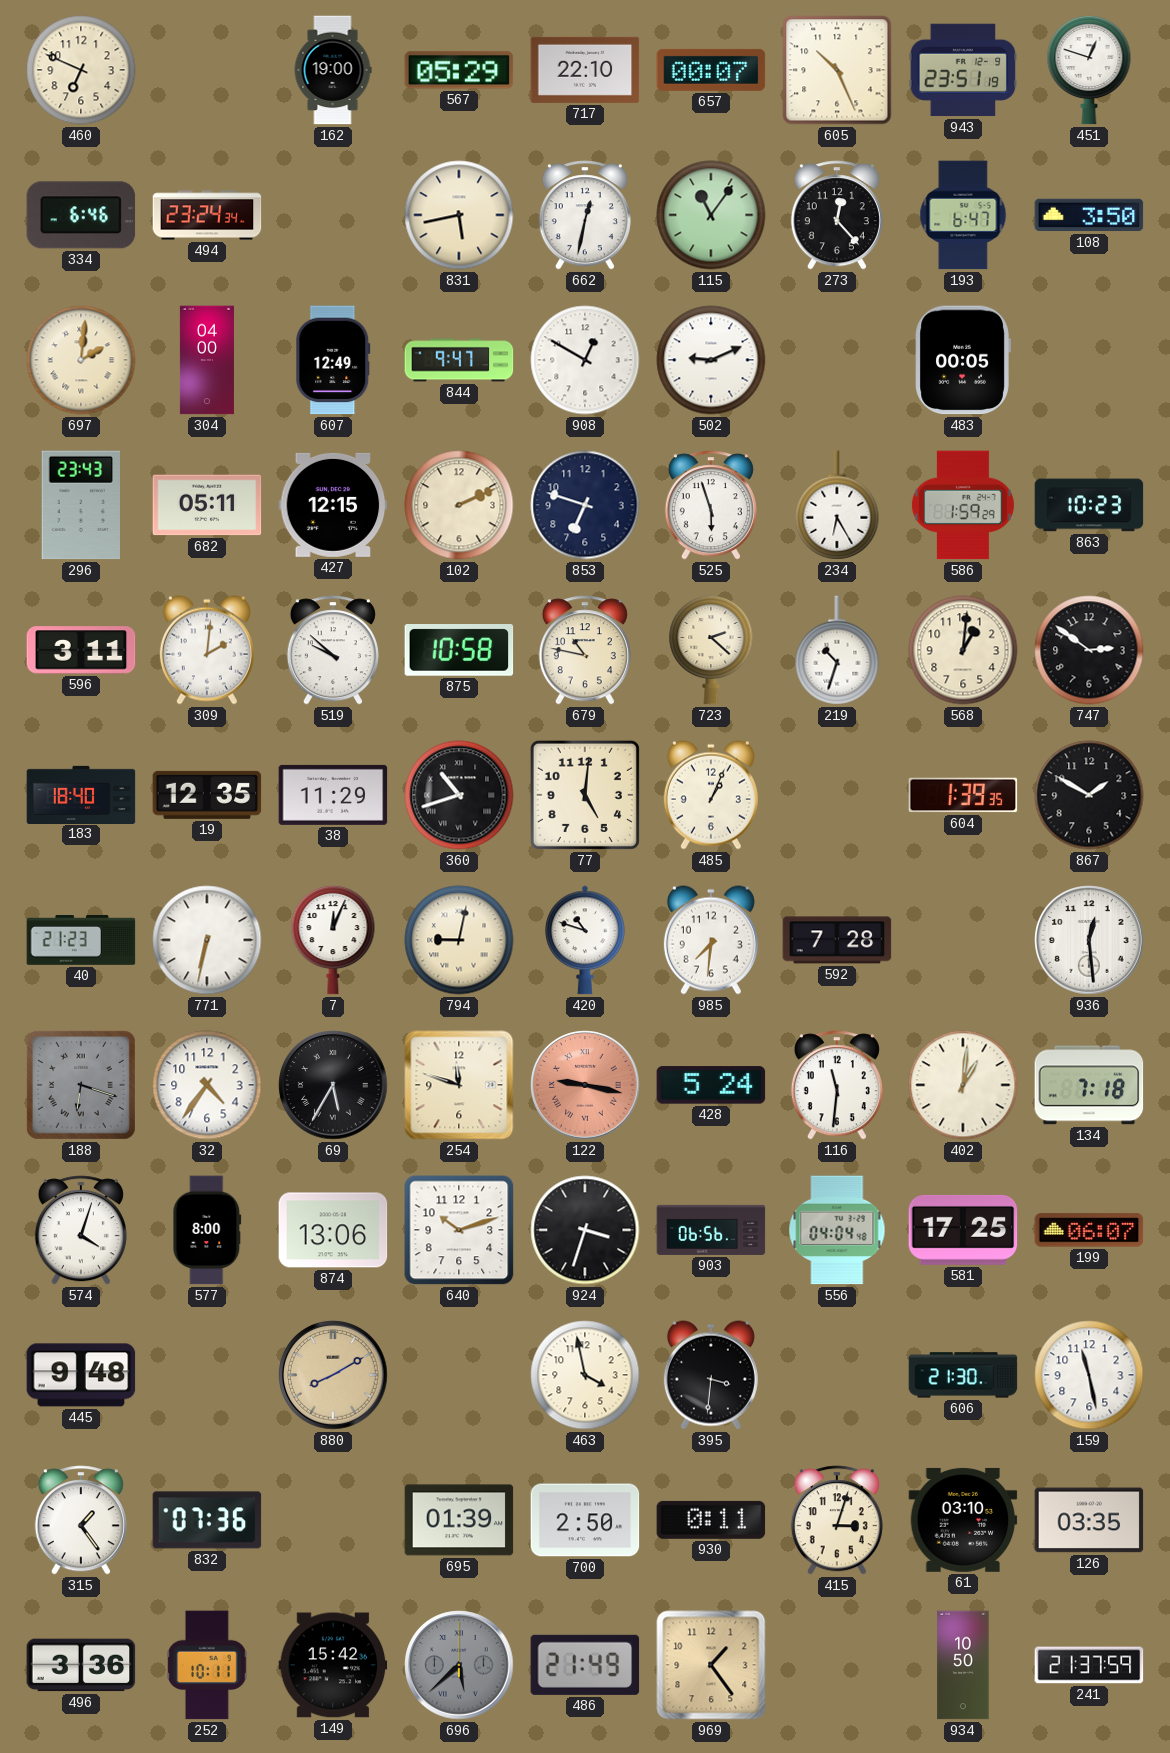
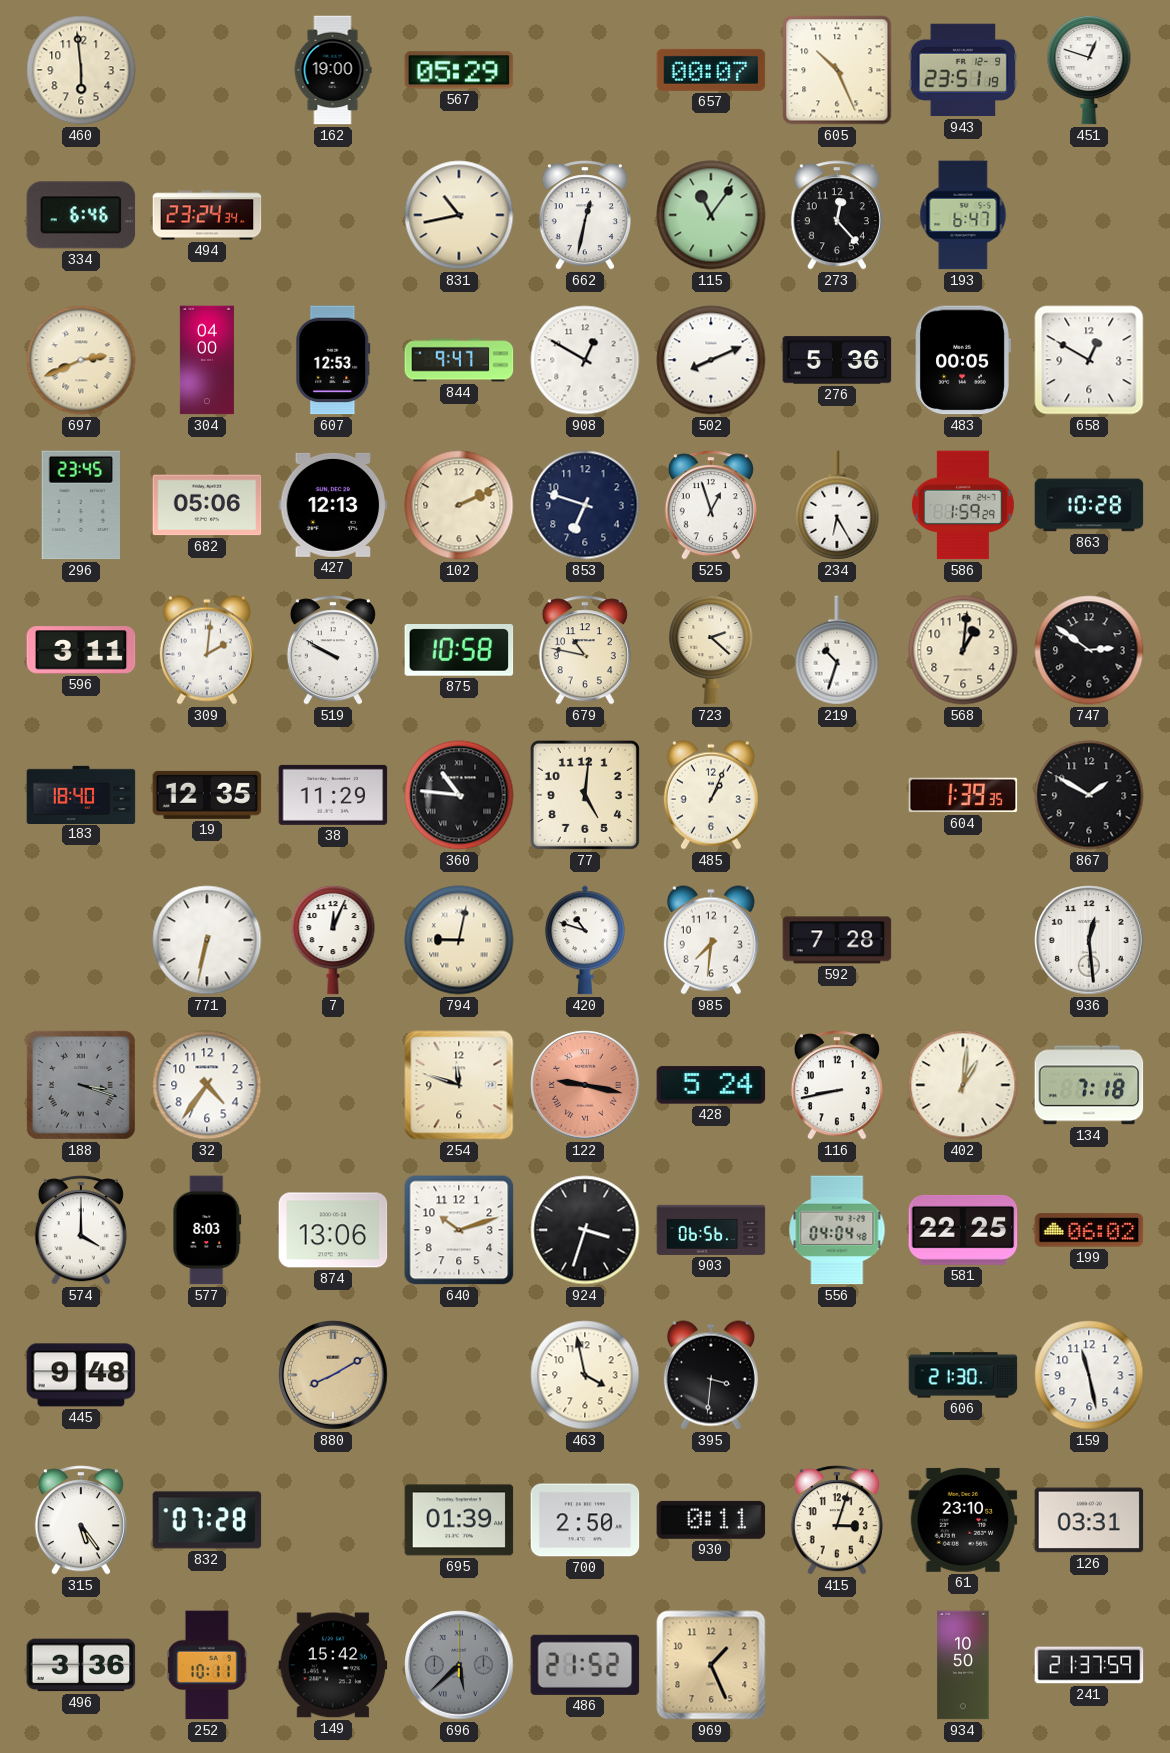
460: 6:49 -> 5:59
717: 22:10 -> none
831: 5:43 -> 10:43
108: 3:50 -> none
697: 2:01 -> 2:41
607: 12:49 -> 12:53
502: 9:11 -> 8:11
276: none -> 5:36
658: none -> 12:50
296: 23:43 -> 23:45
682: 05:11 -> 05:06
427: 12:15 -> 12:13
525: 5:57 -> 12:57
863: 10:23 -> 10:28
519: 9:52 -> 9:50
360: 10:42 -> 10:46
40: 21:23 -> none
188: 6:18 -> 3:18
69: 5:35 -> none
116: 11:31 -> 8:43
574: 4:03 -> 4:00
577: 8:00 -> 8:03
581: 17:25 -> 22:25
199: 06:07 -> 06:02
315: 1:24 -> 5:24
832: 07:36 -> 07:28
61: 03:10 -> 23:10
126: 03:35 -> 03:31
486: 21:49 -> 21:52
969: 1:24 -> 1:26
